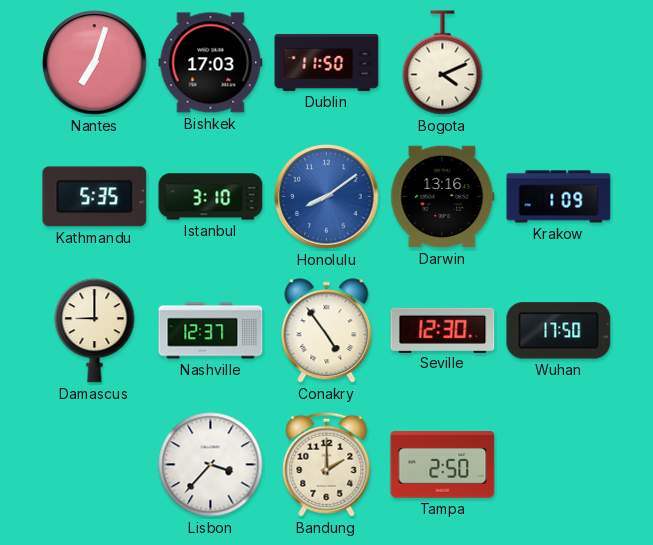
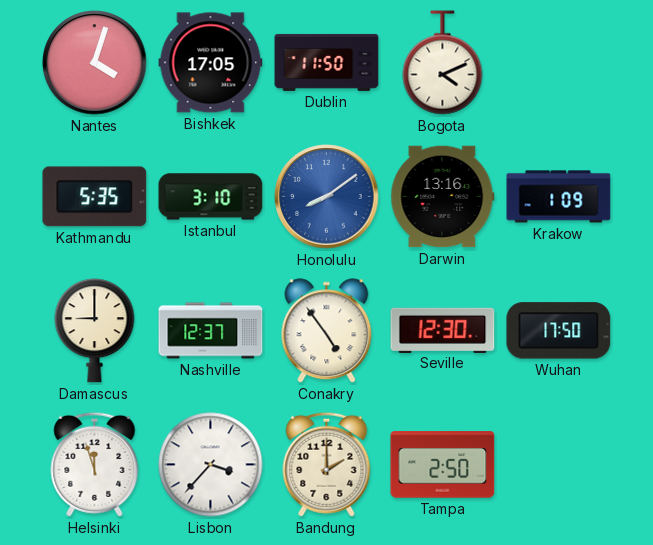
Nantes: 7:03 -> 4:03
Bishkek: 17:03 -> 17:05
Helsinki: none -> 11:57
